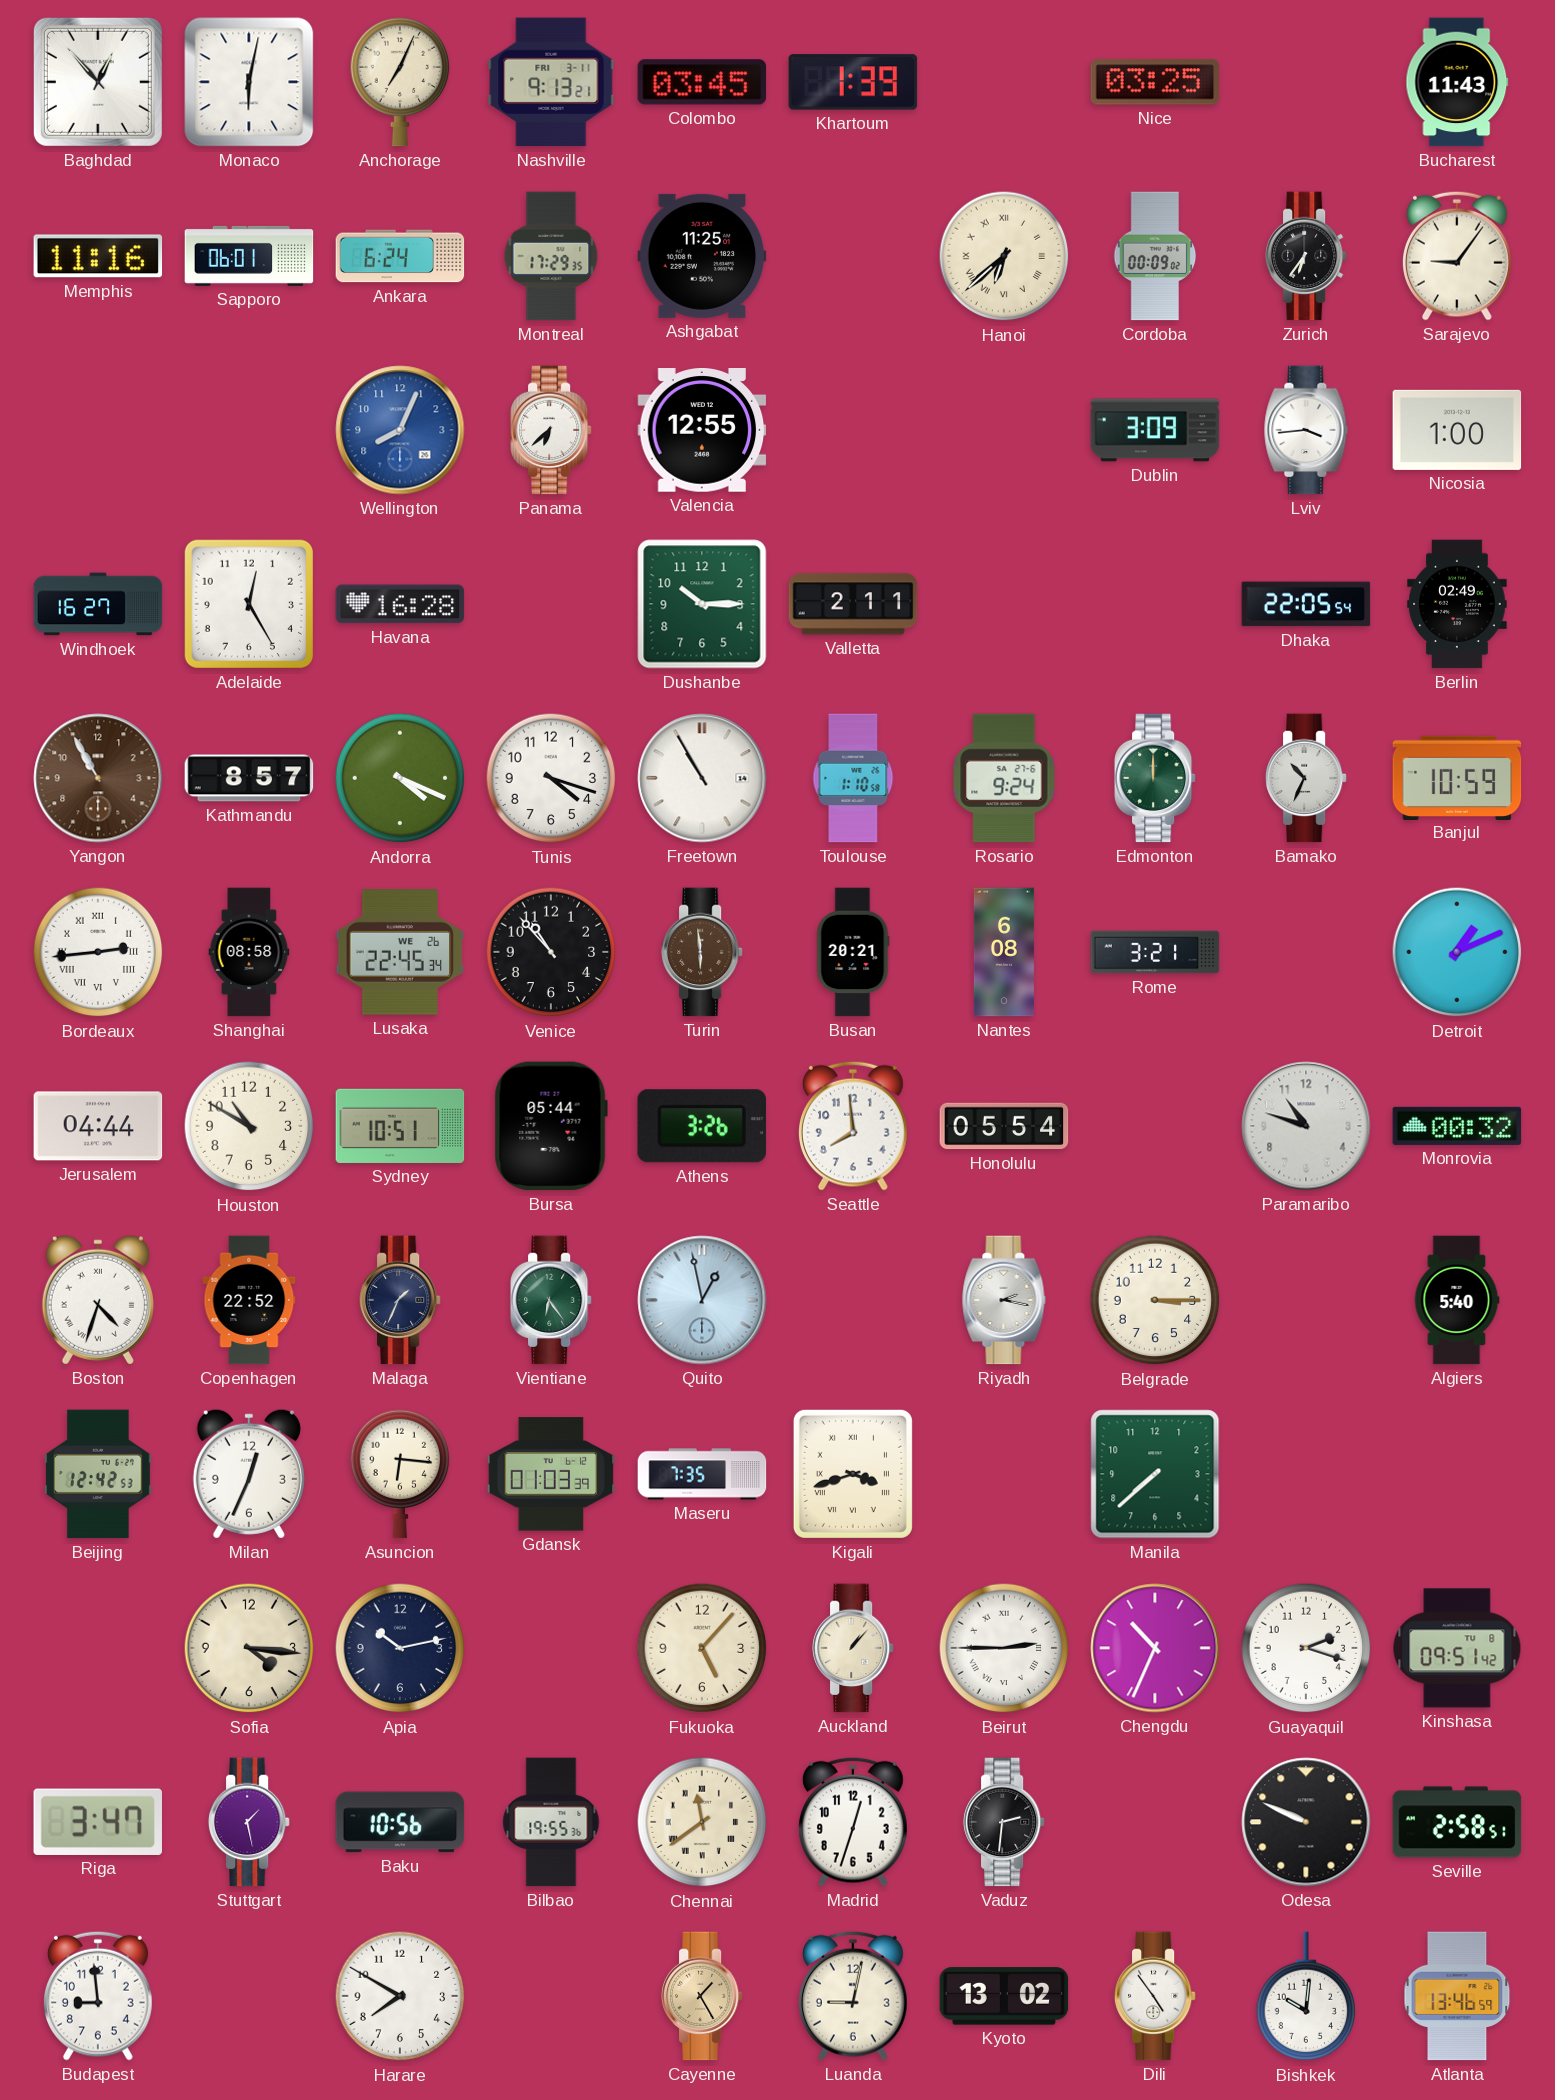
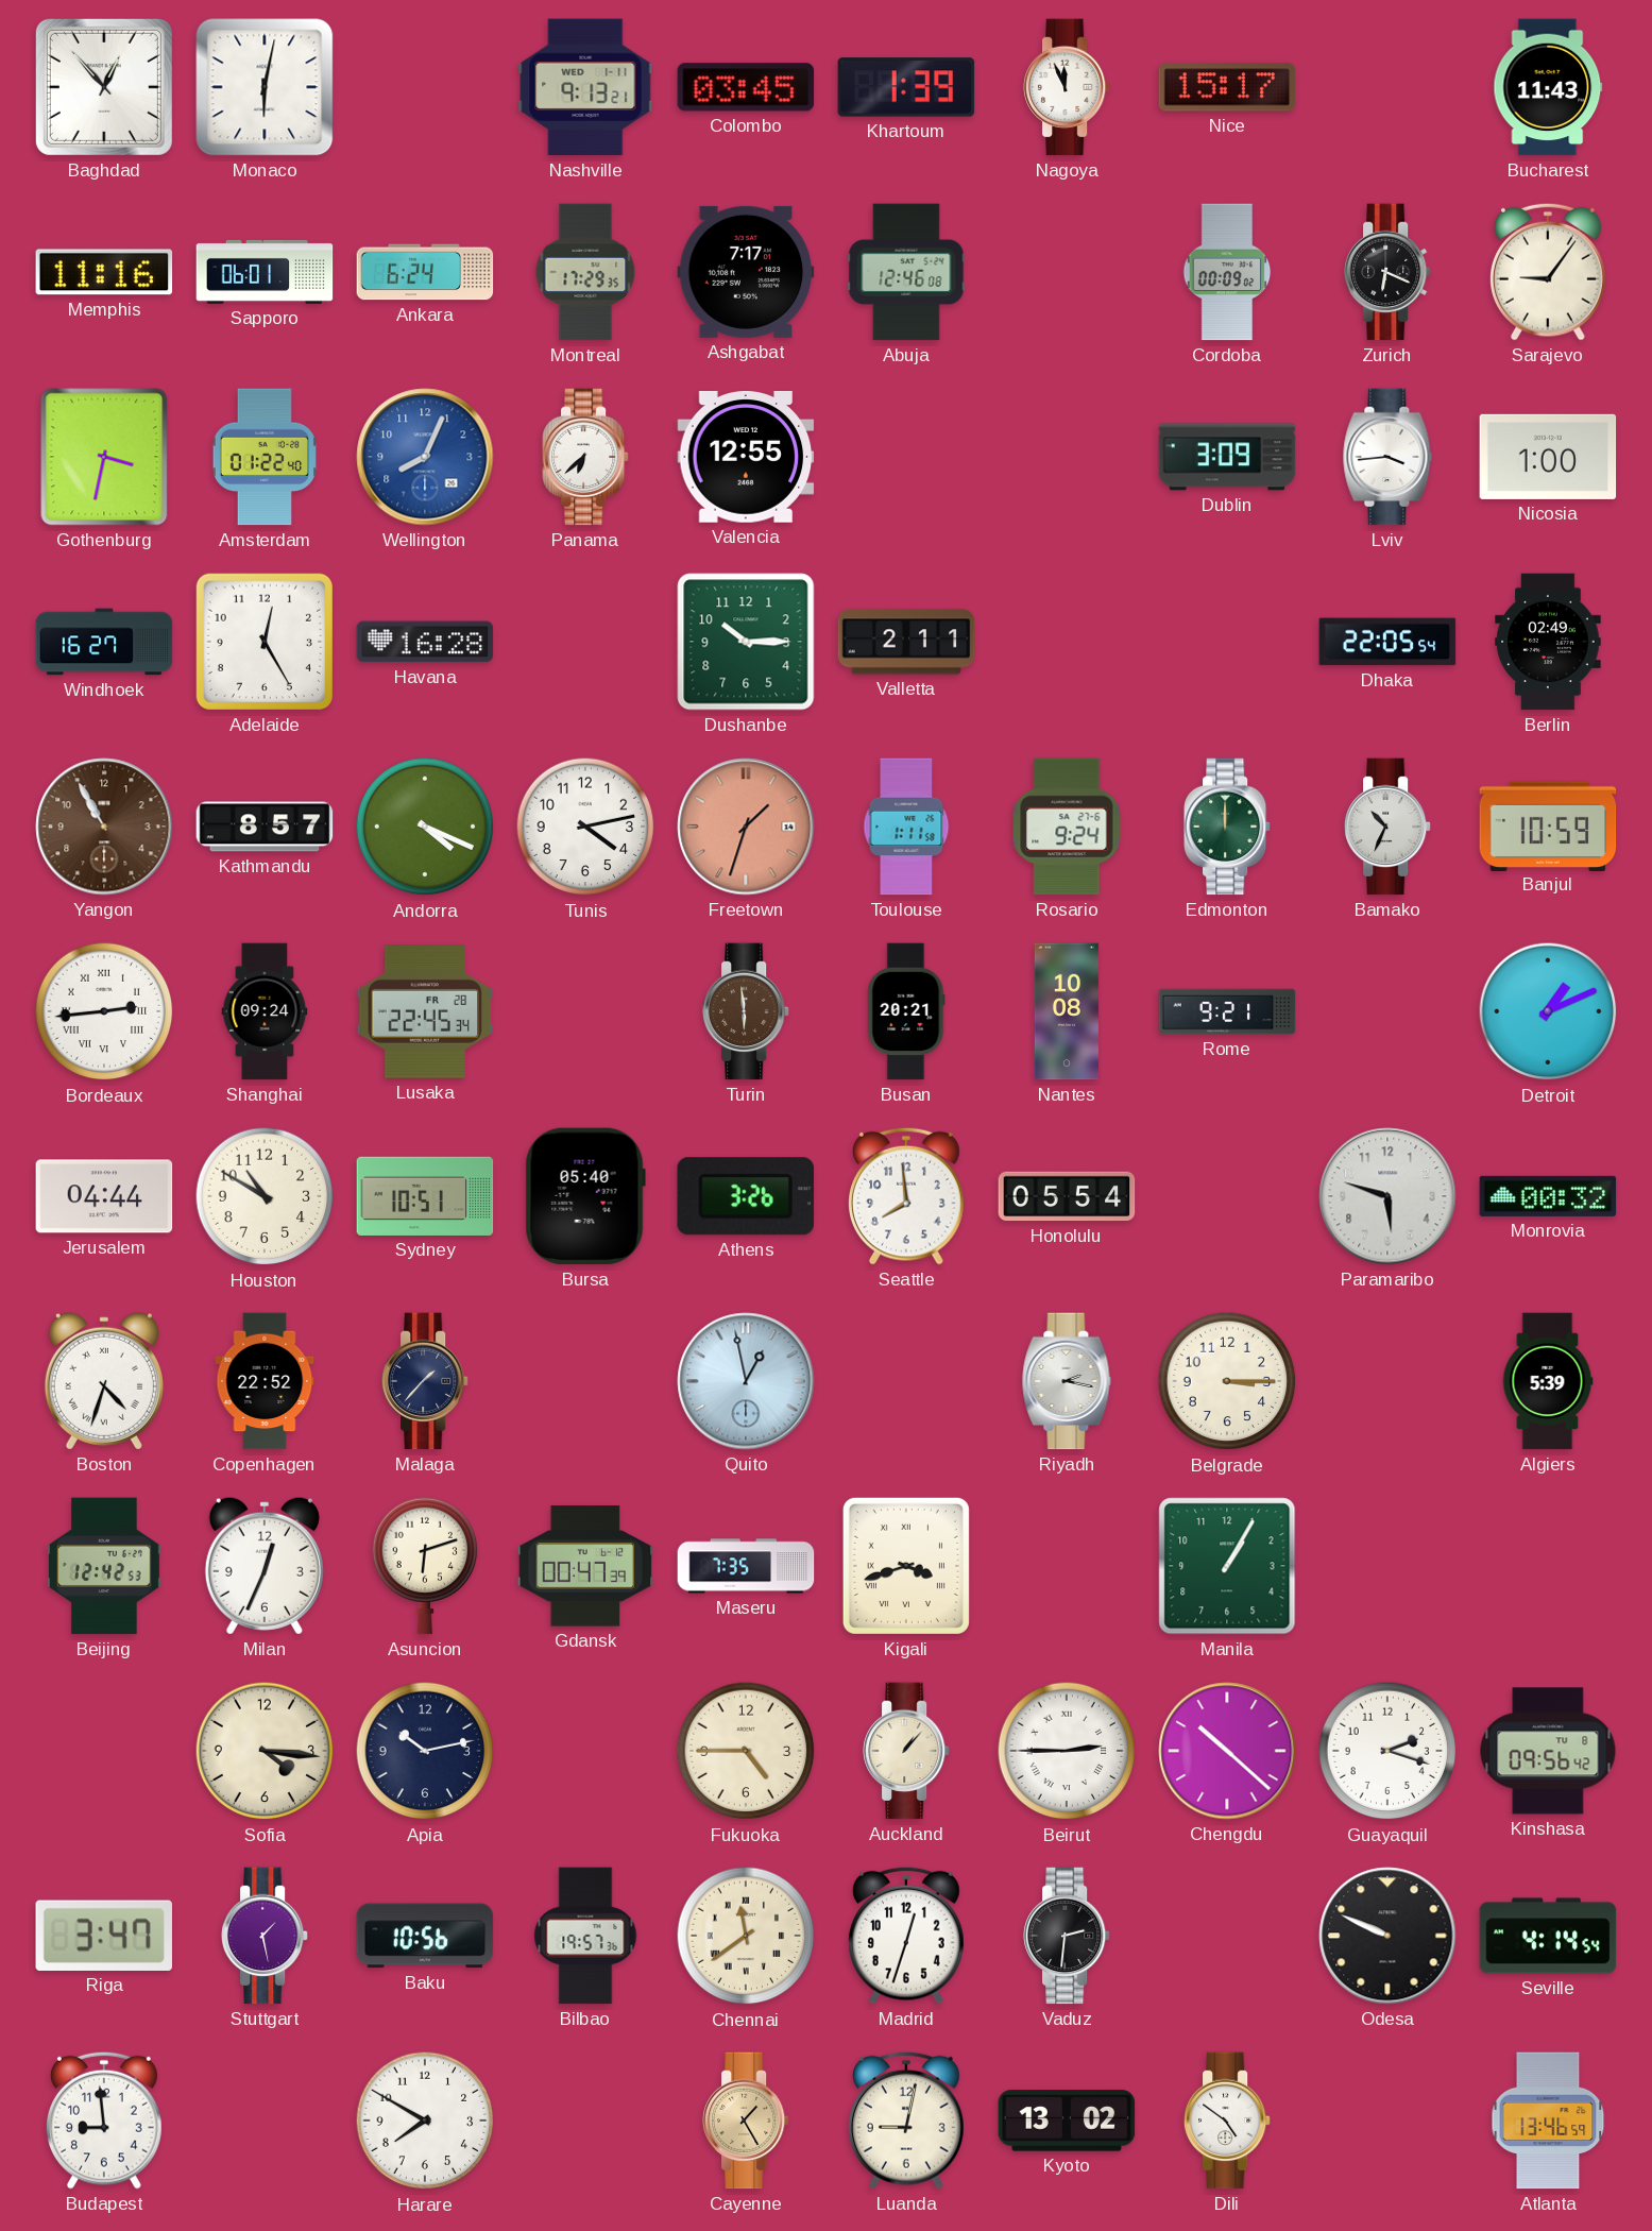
Anchorage: 7:04 -> none
Nashville date: FRI 3-11 -> WED 1-11
Nagoya: none -> 11:56
Nice: 03:25 -> 15:17
Ashgabat: 11:25 -> 7:17
Abuja: none -> 12:46
Hanoi: 6:38 -> none
Zurich: 6:36 -> 6:19
Gothenburg: none -> 3:32
Amsterdam: none -> 01:22
Tunis: 4:18 -> 4:13
Freetown: 10:55 -> 1:33
Freetown dial: white -> salmon
Toulouse: 1:10 -> 1:11
Shanghai: 08:58 -> 09:24
Lusaka date: WE 26 -> FR 28
Venice: 10:53 -> none
Nantes: 6:08 -> 10:08
Rome: 3:21 -> 9:21
Bursa: 05:44 -> 05:40
Paramaribo: 10:48 -> 5:48
Malaga: 1:34 -> 1:37
Vientiane: 6:24 -> none
Algiers: 5:40 -> 5:39
Asuncion: 6:16 -> 6:12
Gdansk: 01:03 -> 00:47
Manila: 7:38 -> 1:05
Fukuoka: 5:07 -> 4:45
Chengdu: 10:34 -> 10:22
Kinshasa: 09:51 -> 09:56
Bilbao: 19:55 -> 19:57
Seville: 2:58 -> 4:14
Dili: 4:54 -> 4:51
Bishkek: 10:01 -> none
